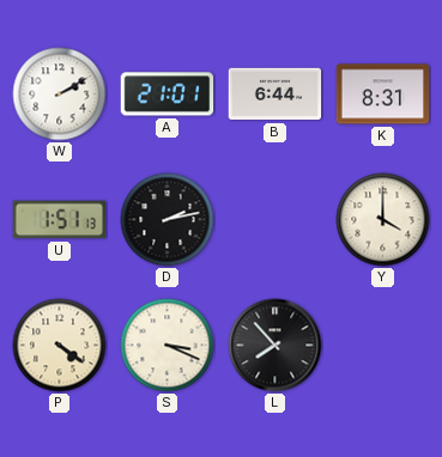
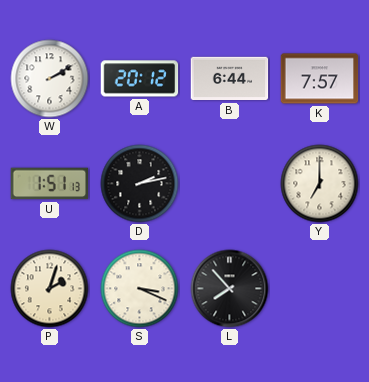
A: 21:01 -> 20:12
K: 8:31 -> 7:57
Y: 4:00 -> 7:00
P: 4:21 -> 2:03
